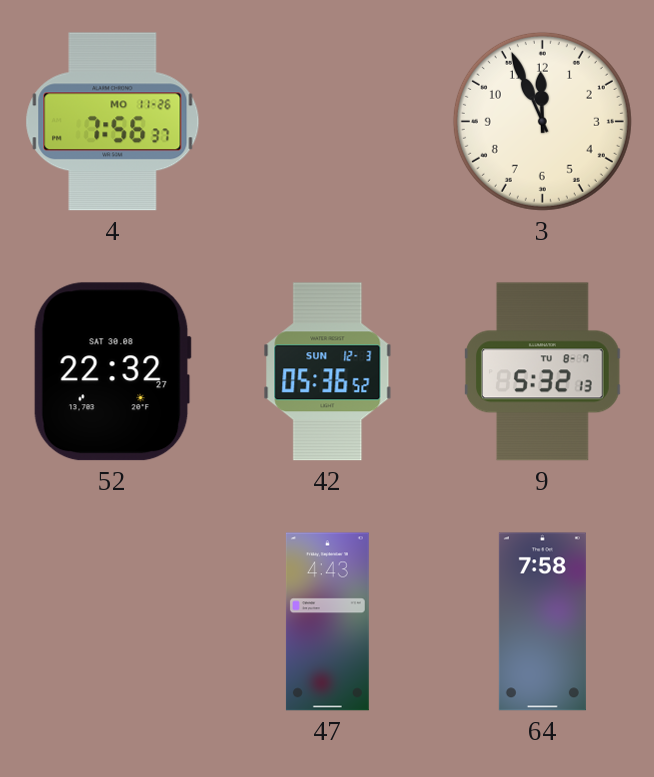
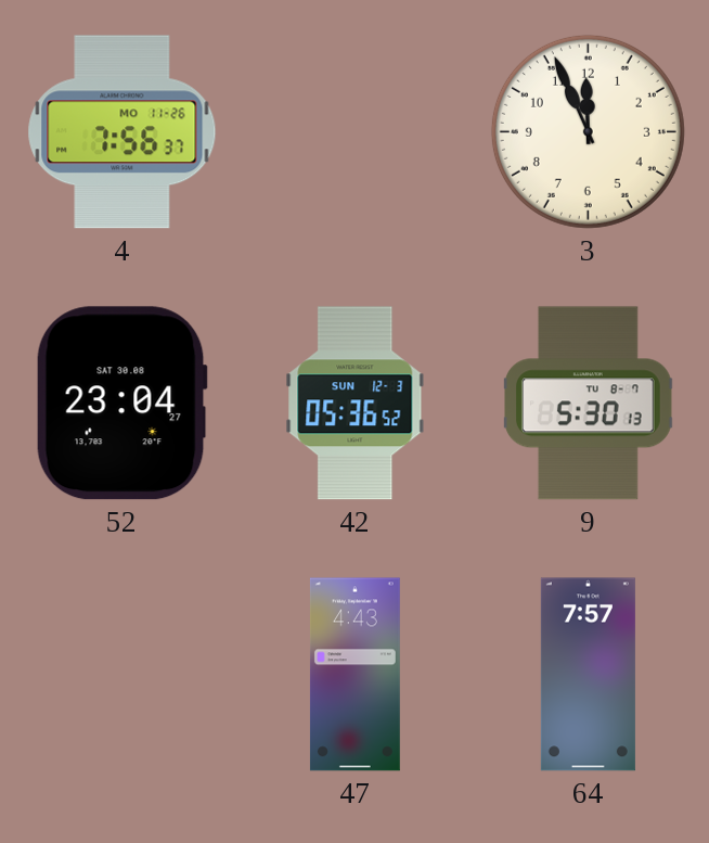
52: 22:32 -> 23:04
9: 5:32 -> 5:30
64: 7:58 -> 7:57
